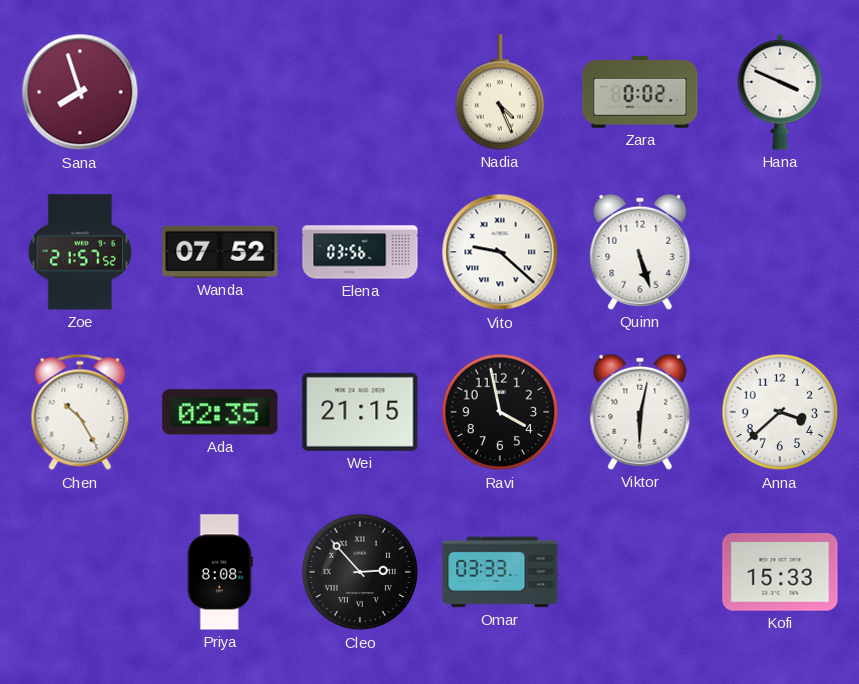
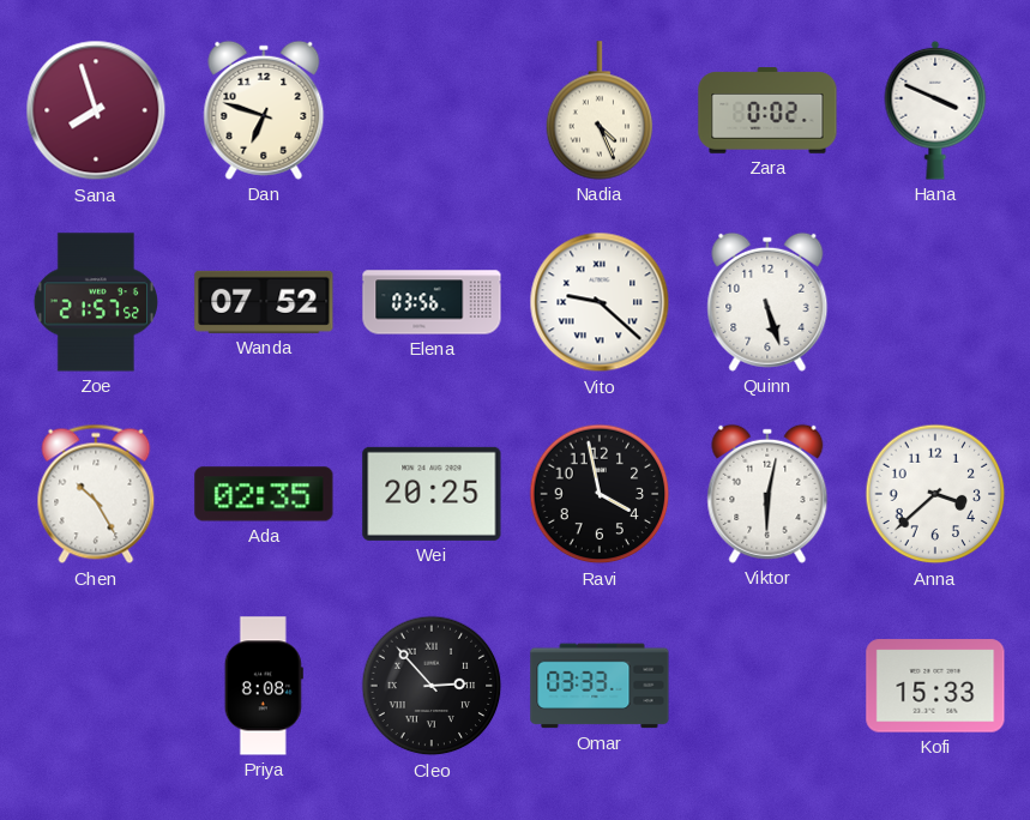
Dan: none -> 6:48
Wei: 21:15 -> 20:25
